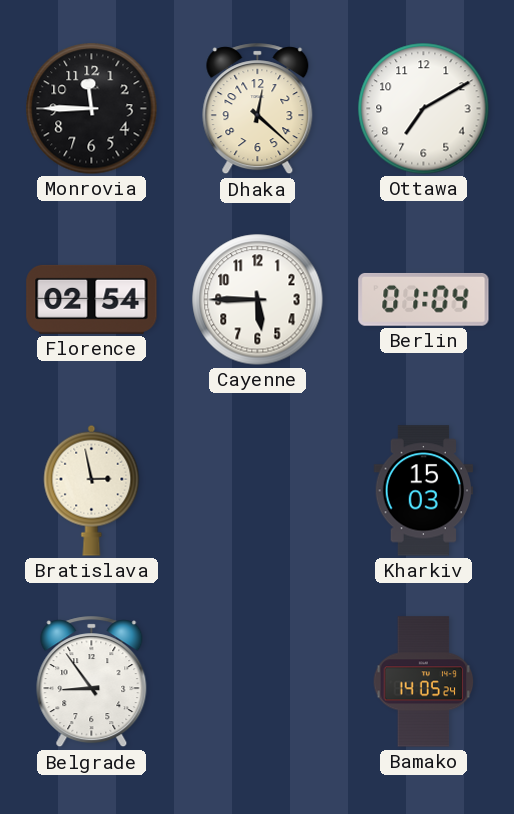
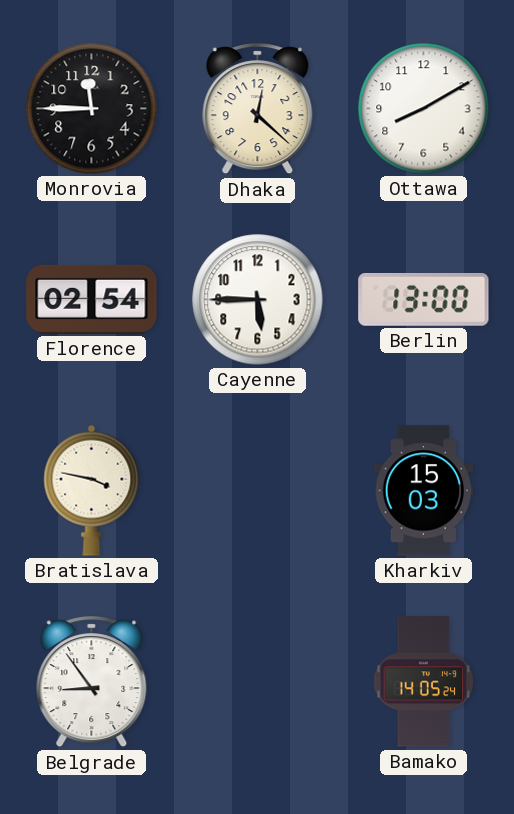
Ottawa: 7:10 -> 8:10
Berlin: 01:04 -> 13:00
Bratislava: 2:58 -> 3:47
